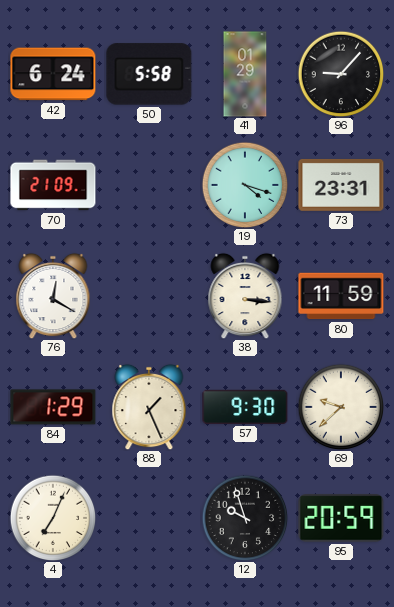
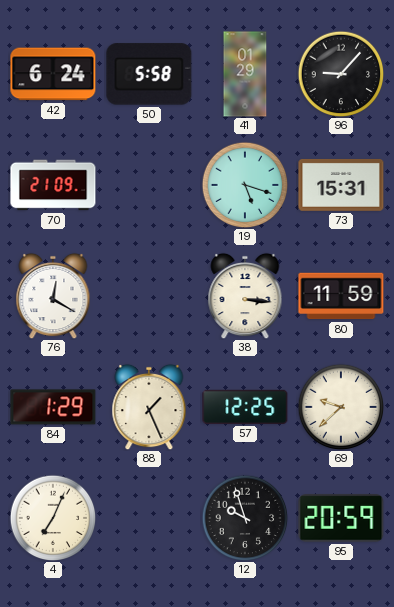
19: 4:18 -> 5:18
73: 23:31 -> 15:31
57: 9:30 -> 12:25
